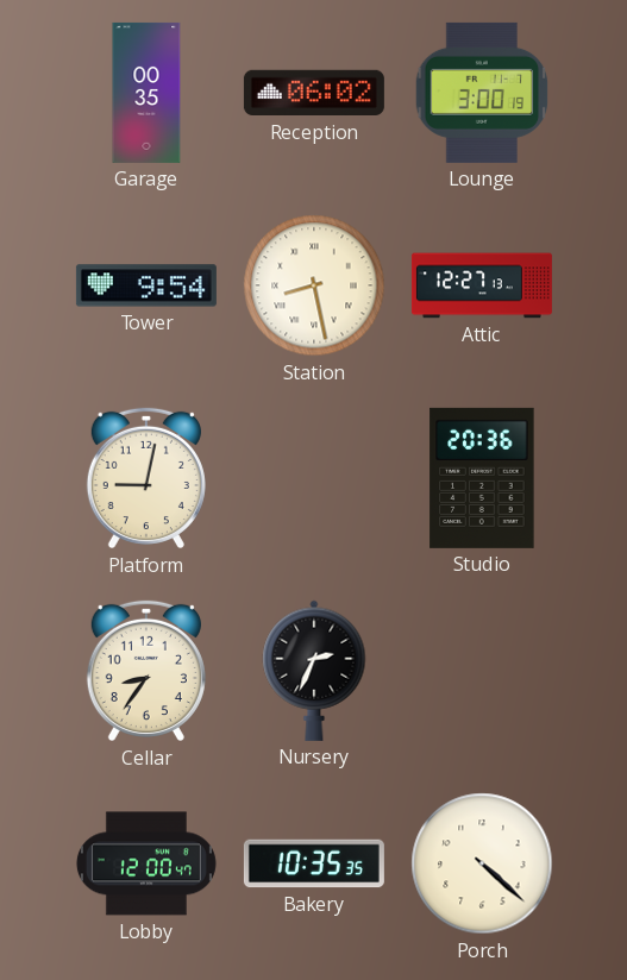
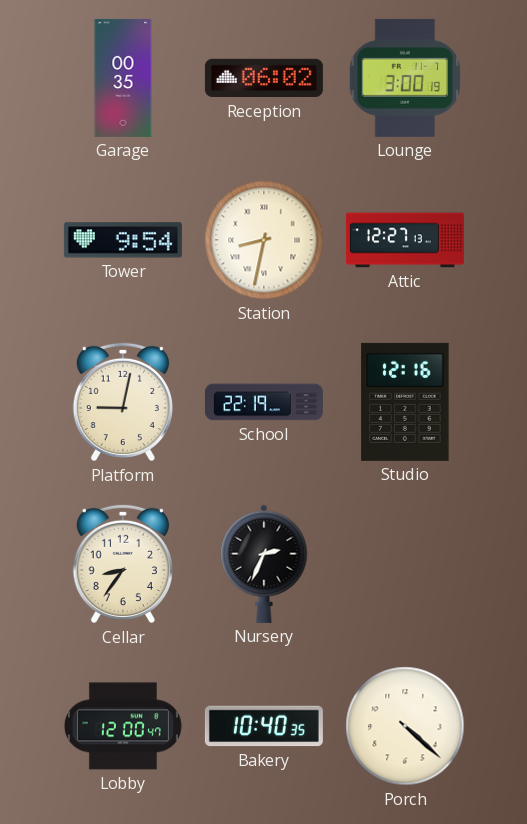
Station: 8:28 -> 8:32
School: none -> 22:19
Studio: 20:36 -> 12:16
Bakery: 10:35 -> 10:40
